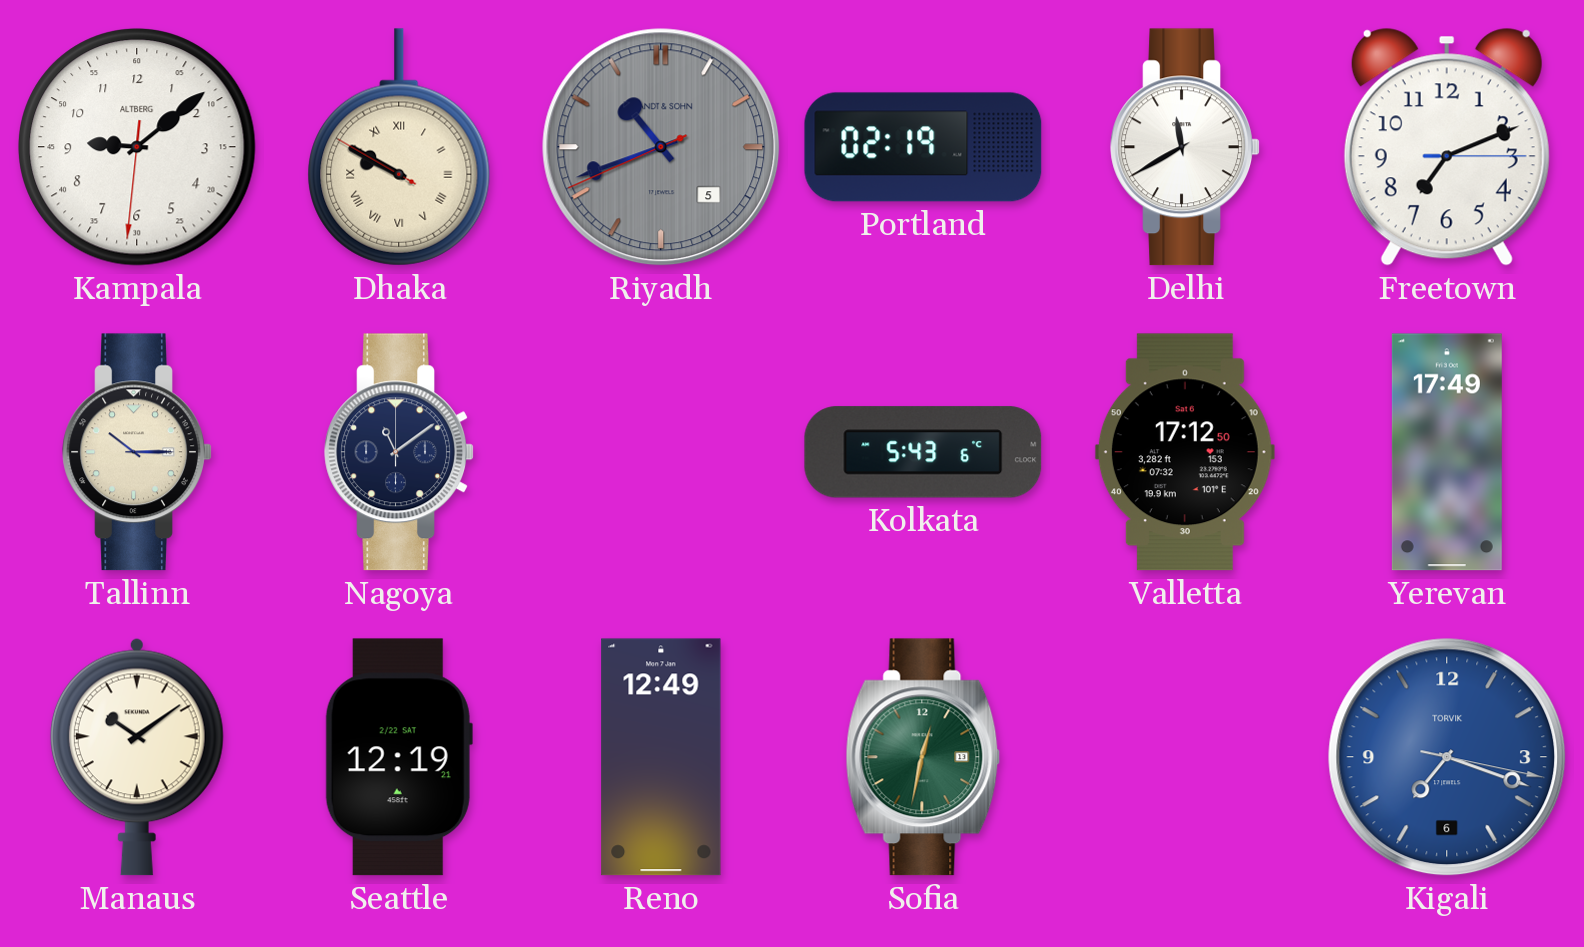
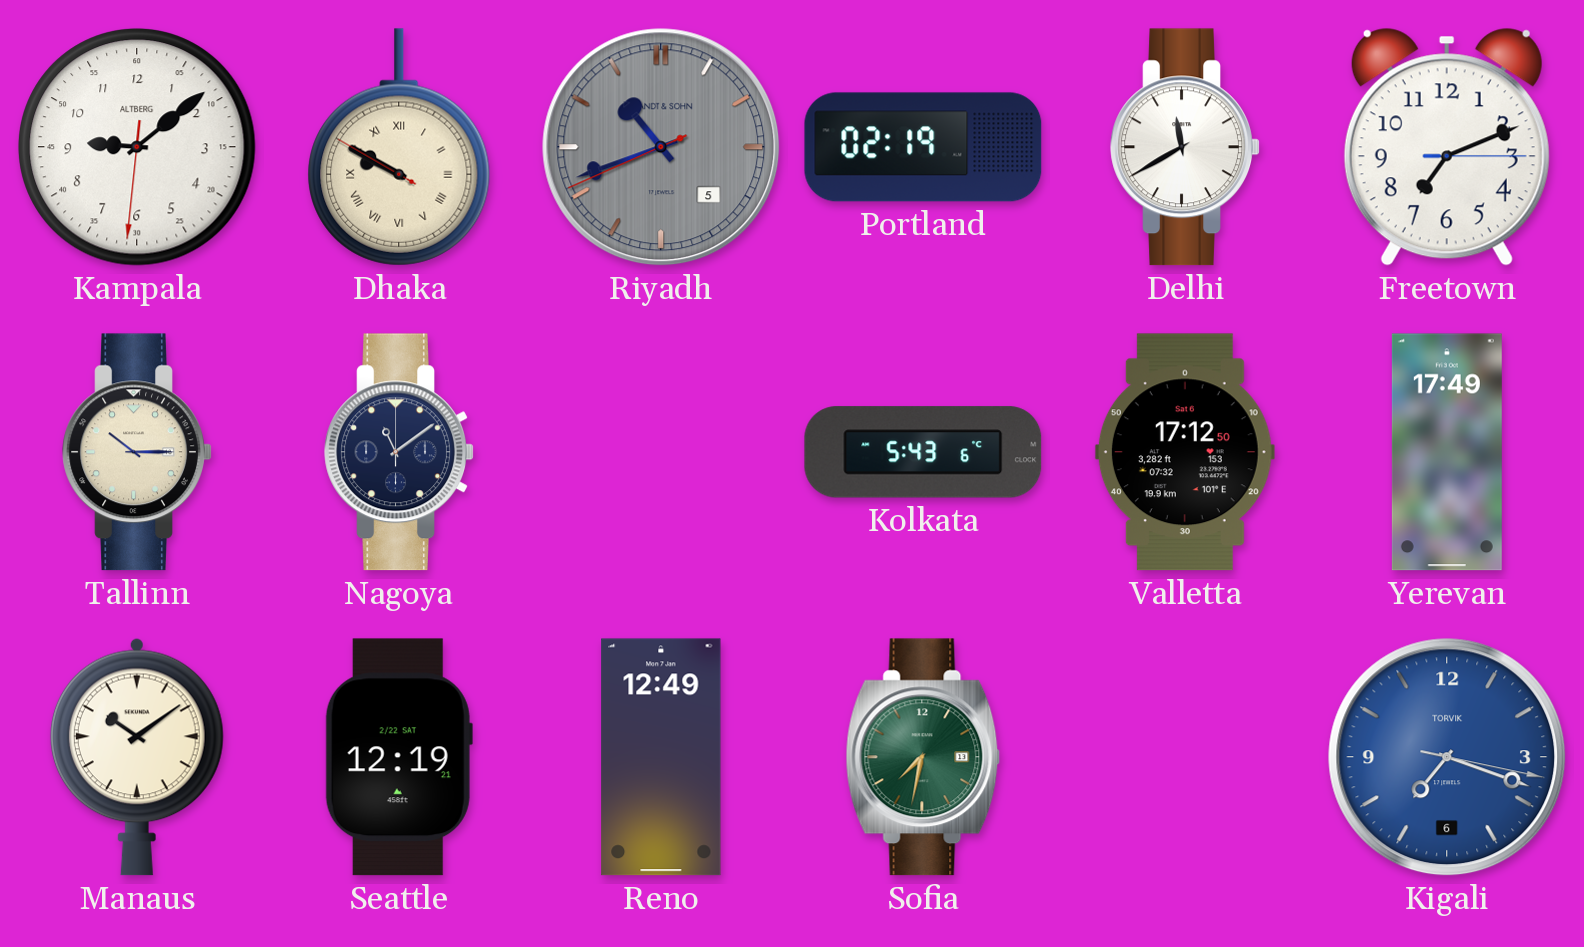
Sofia: 12:32 -> 7:32
